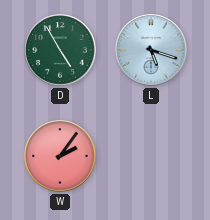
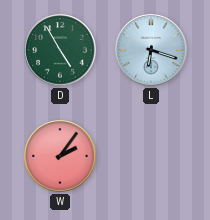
L: 5:18 -> 6:18
